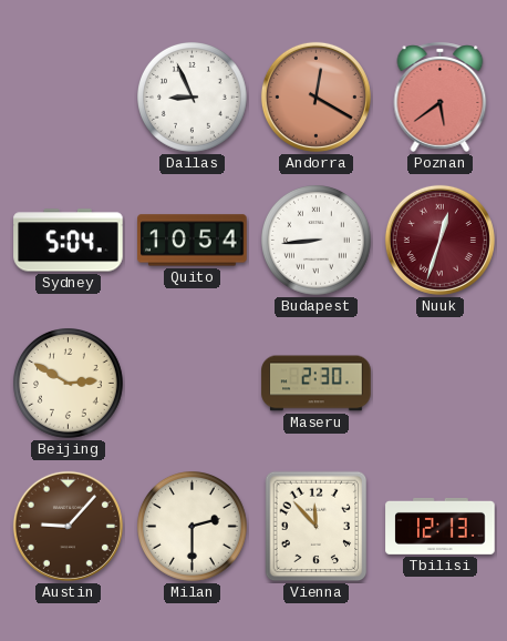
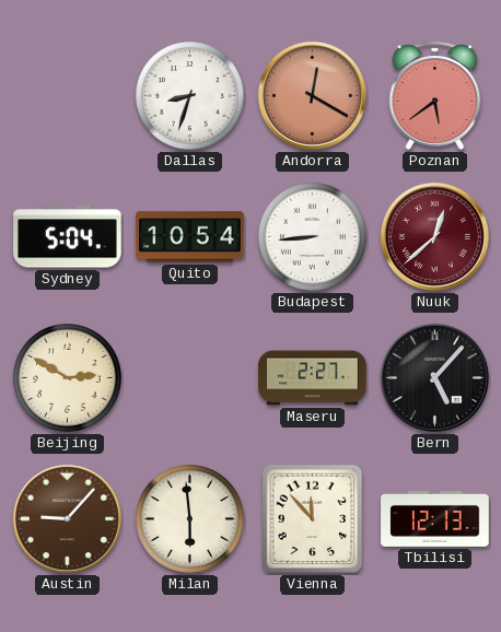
Dallas: 8:56 -> 8:33
Nuuk: 12:33 -> 12:38
Maseru: 2:30 -> 2:27
Bern: none -> 5:07
Milan: 2:30 -> 5:59
